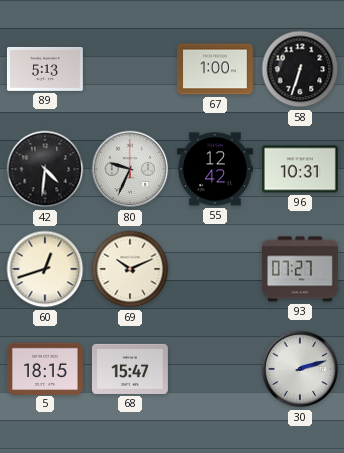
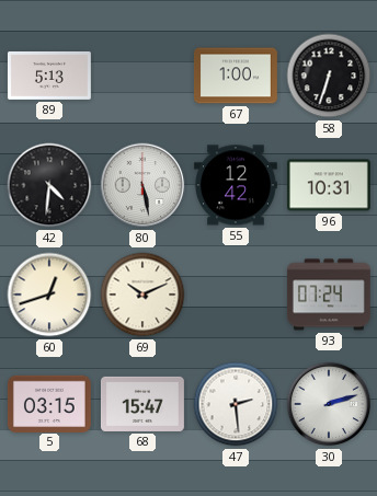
80: 9:34 -> 5:28
93: 07:27 -> 07:24
5: 18:15 -> 03:15
47: none -> 2:29
